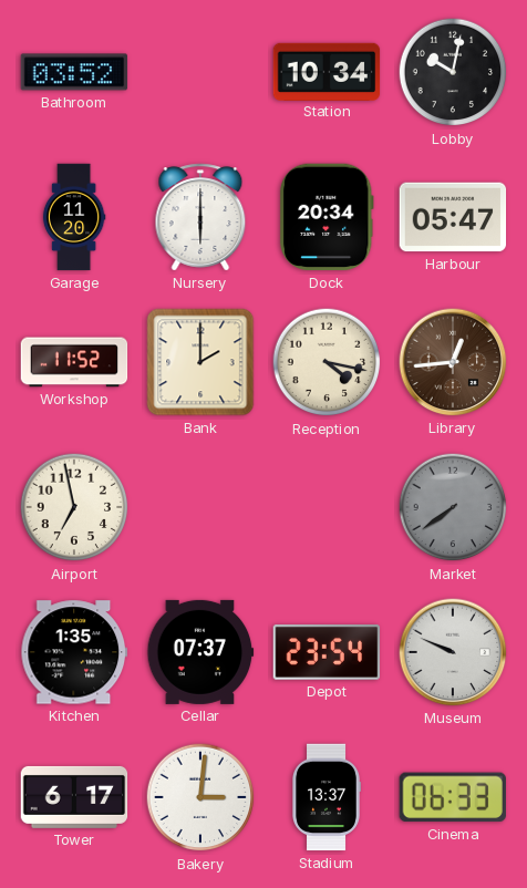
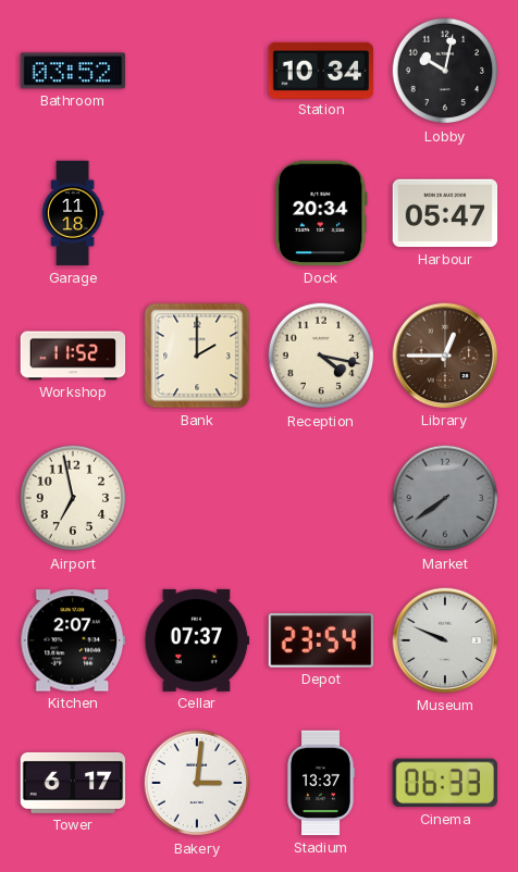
Garage: 11:20 -> 11:18
Nursery: 6:00 -> none
Library: 12:44 -> 12:45
Kitchen: 1:35 -> 2:07
